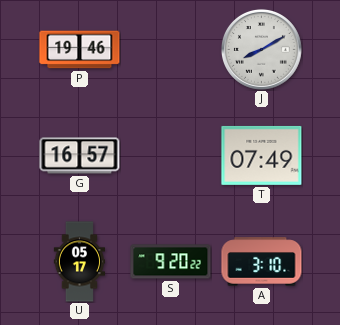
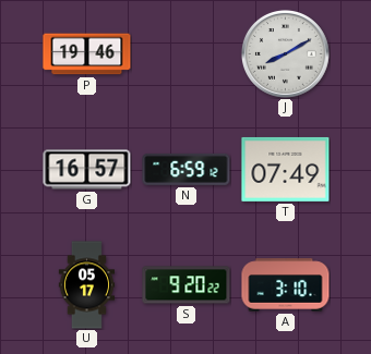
N: none -> 6:59
